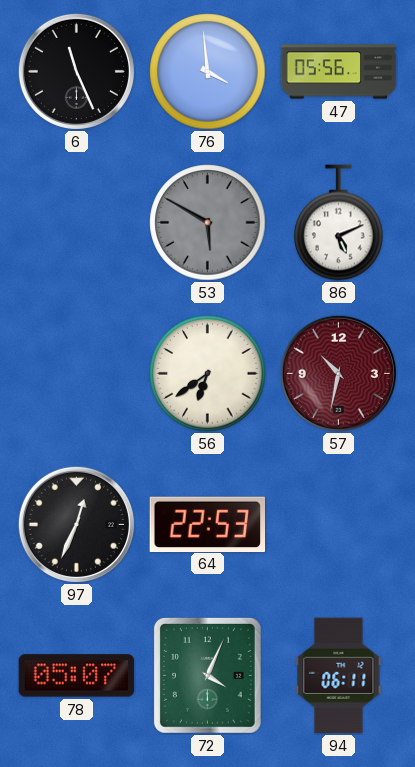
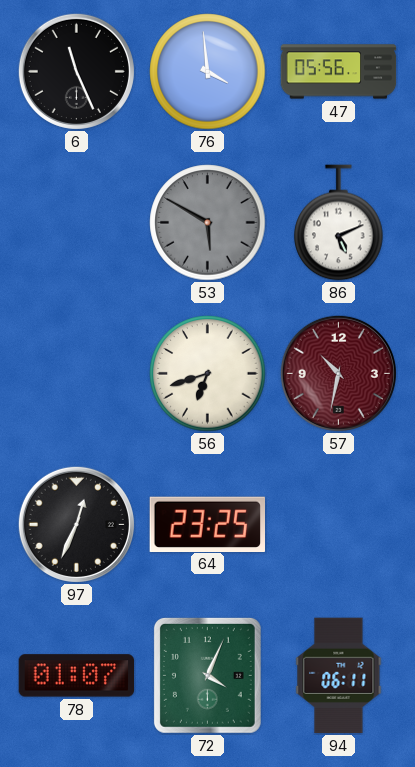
56: 6:39 -> 6:42
64: 22:53 -> 23:25
78: 05:07 -> 01:07
